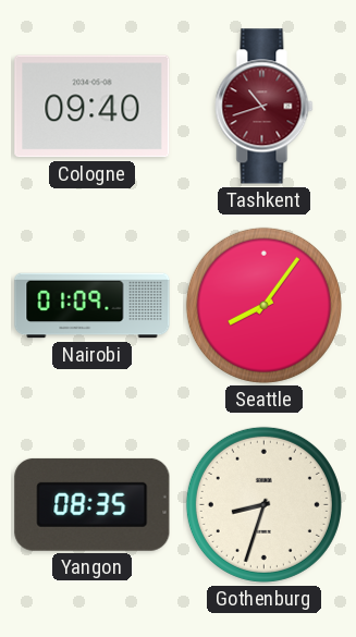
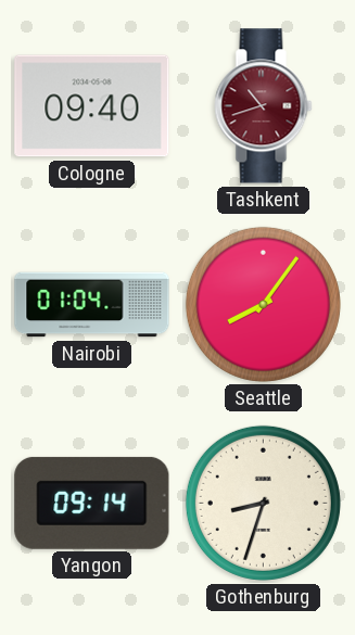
Nairobi: 01:09 -> 01:04
Yangon: 08:35 -> 09:14
